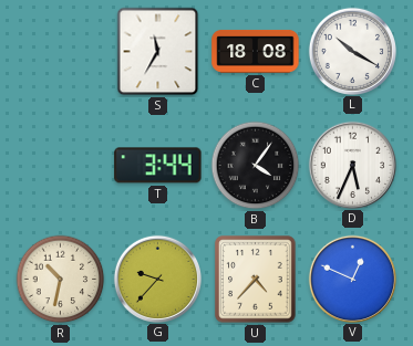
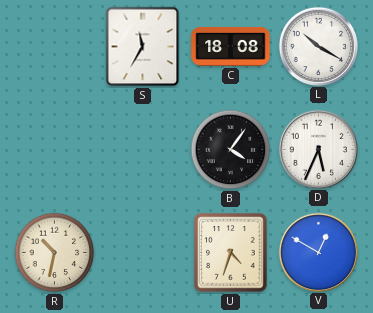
T: 3:44 -> none
G: 9:37 -> none
U: 4:37 -> 4:33
V: 12:49 -> 12:50
